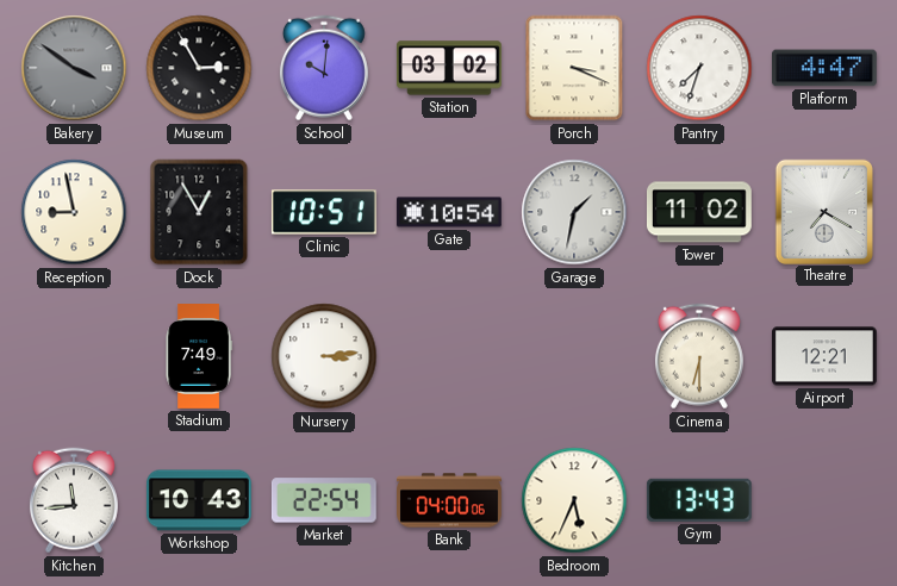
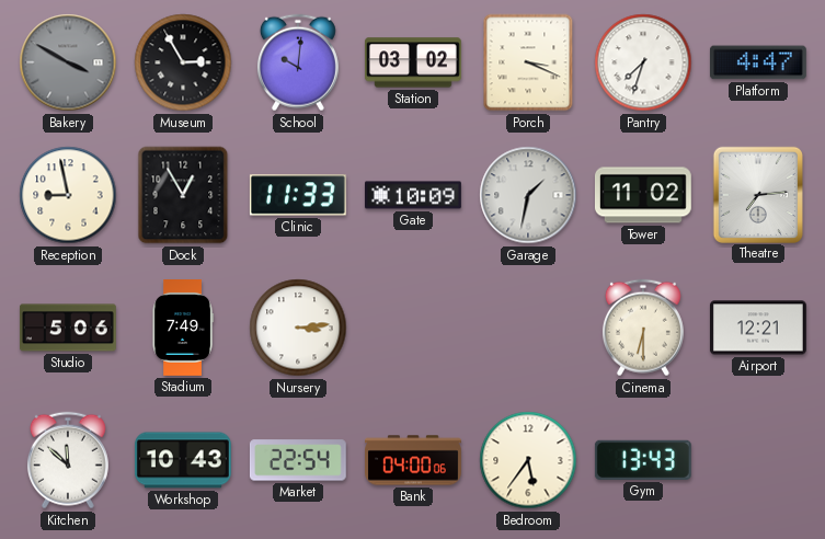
Bakery: 3:51 -> 3:50
Clinic: 10:51 -> 11:33
Gate: 10:54 -> 10:09
Theatre: 7:20 -> 7:14
Studio: none -> 5:06
Kitchen: 11:44 -> 11:52
Bedroom: 5:34 -> 5:36
